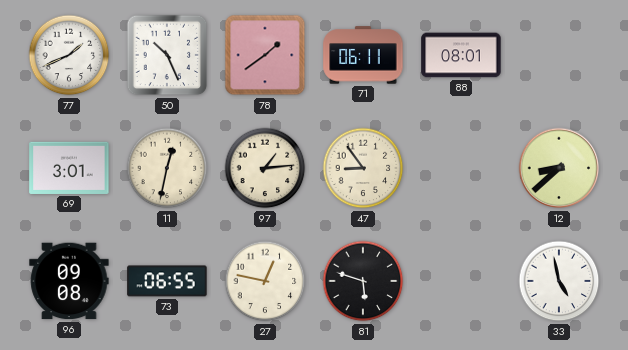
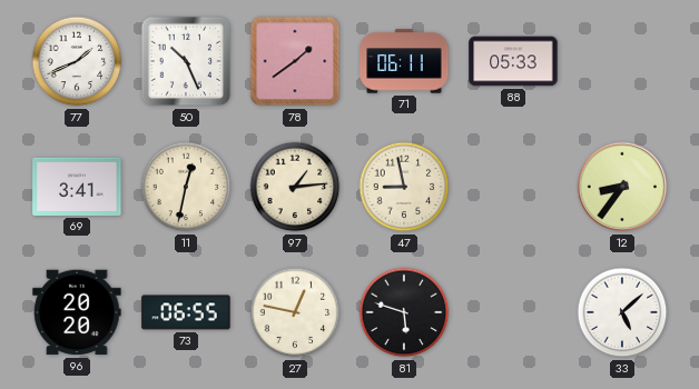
88: 08:01 -> 05:33
69: 3:01 -> 3:41
47: 8:54 -> 8:58
12: 8:38 -> 8:36
96: 09:08 -> 20:20
33: 4:58 -> 5:08
